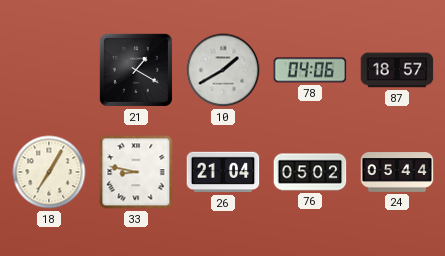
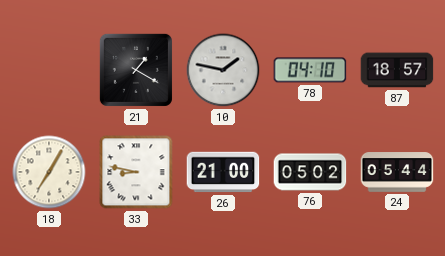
10: 1:40 -> 1:47
78: 04:06 -> 04:10
26: 21:04 -> 21:00
